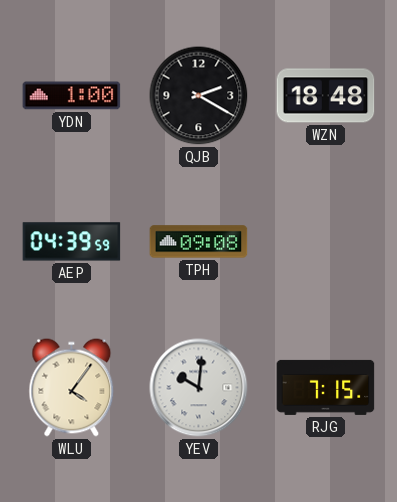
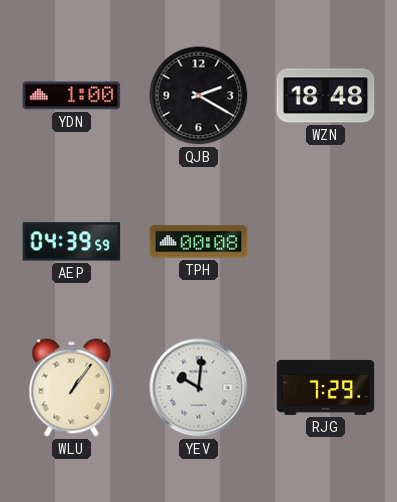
TPH: 09:08 -> 00:08
WLU: 4:06 -> 1:06
RJG: 7:15 -> 7:29
